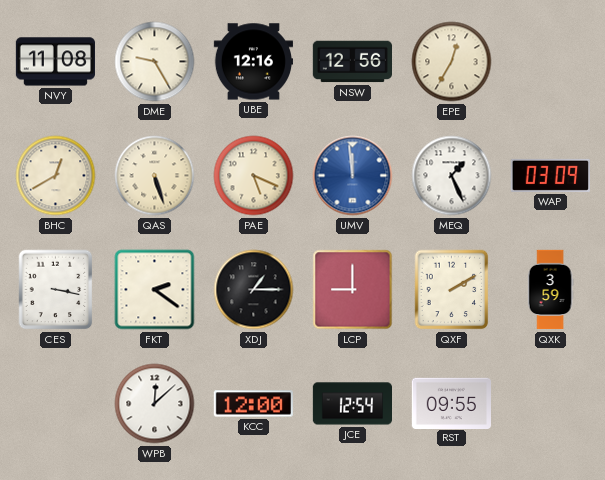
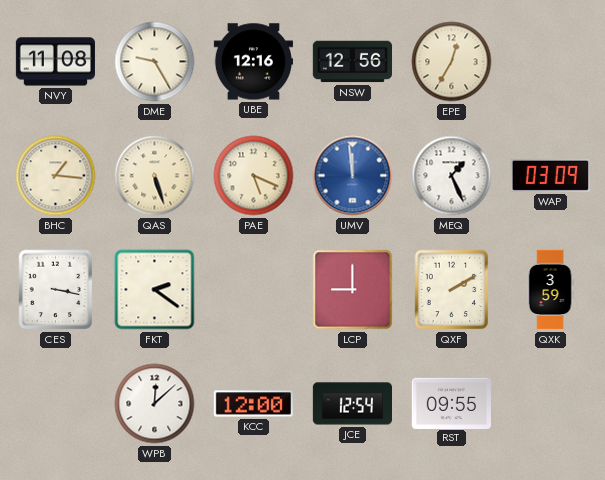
BHC: 12:40 -> 1:16
XDJ: 1:15 -> none
